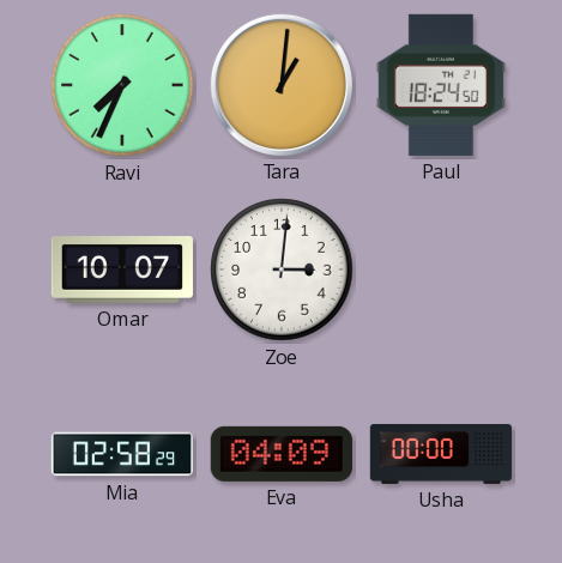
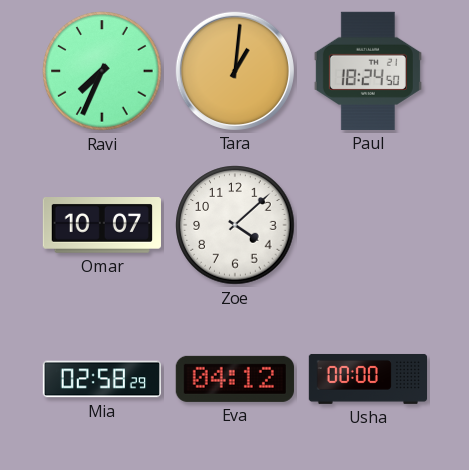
Zoe: 3:01 -> 4:08
Eva: 04:09 -> 04:12
